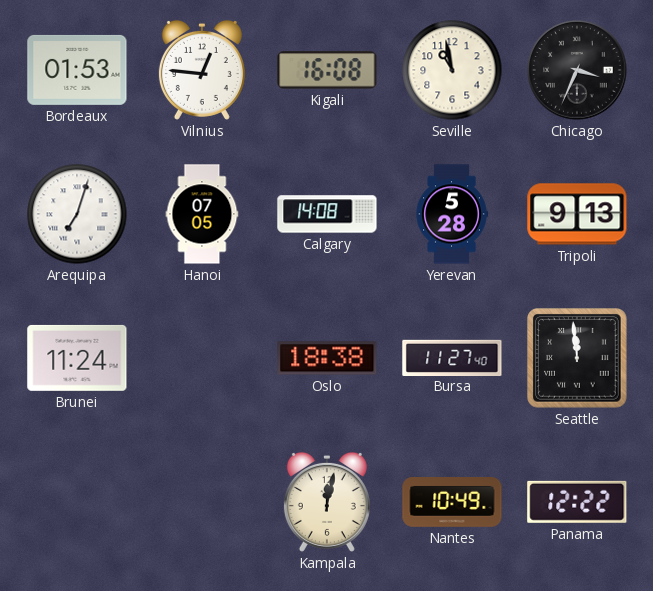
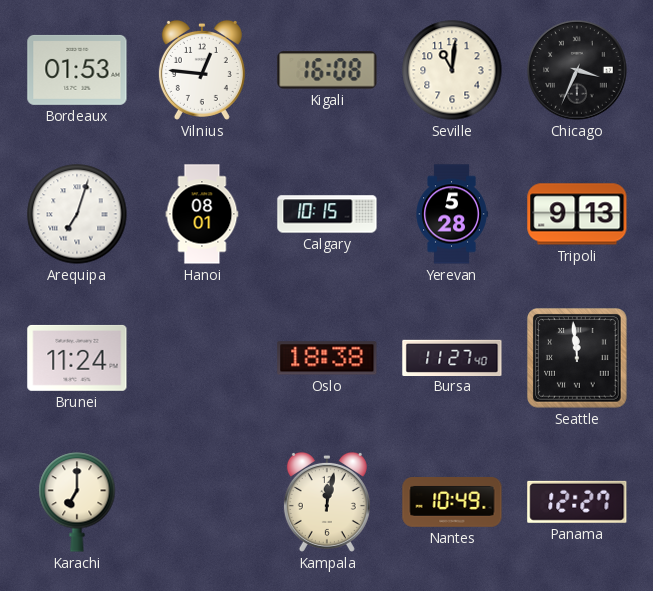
Seville: 10:58 -> 11:01
Hanoi: 07:05 -> 08:01
Calgary: 14:08 -> 10:15
Karachi: none -> 7:00
Panama: 12:22 -> 12:27
